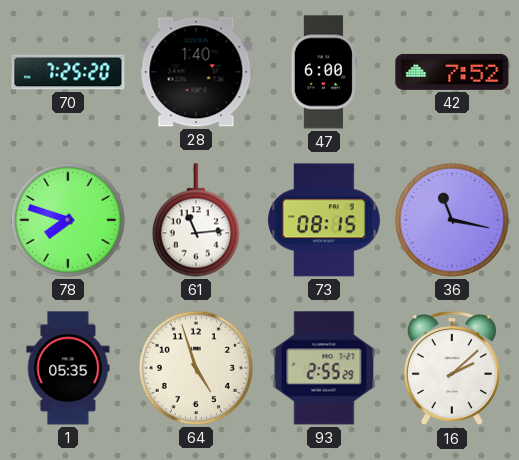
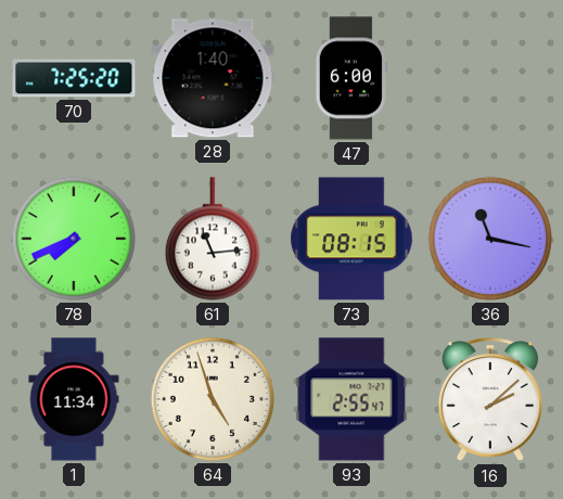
42: 7:52 -> none
78: 7:48 -> 7:41
1: 05:35 -> 11:34
93: 2:55:29 -> 2:55:47
